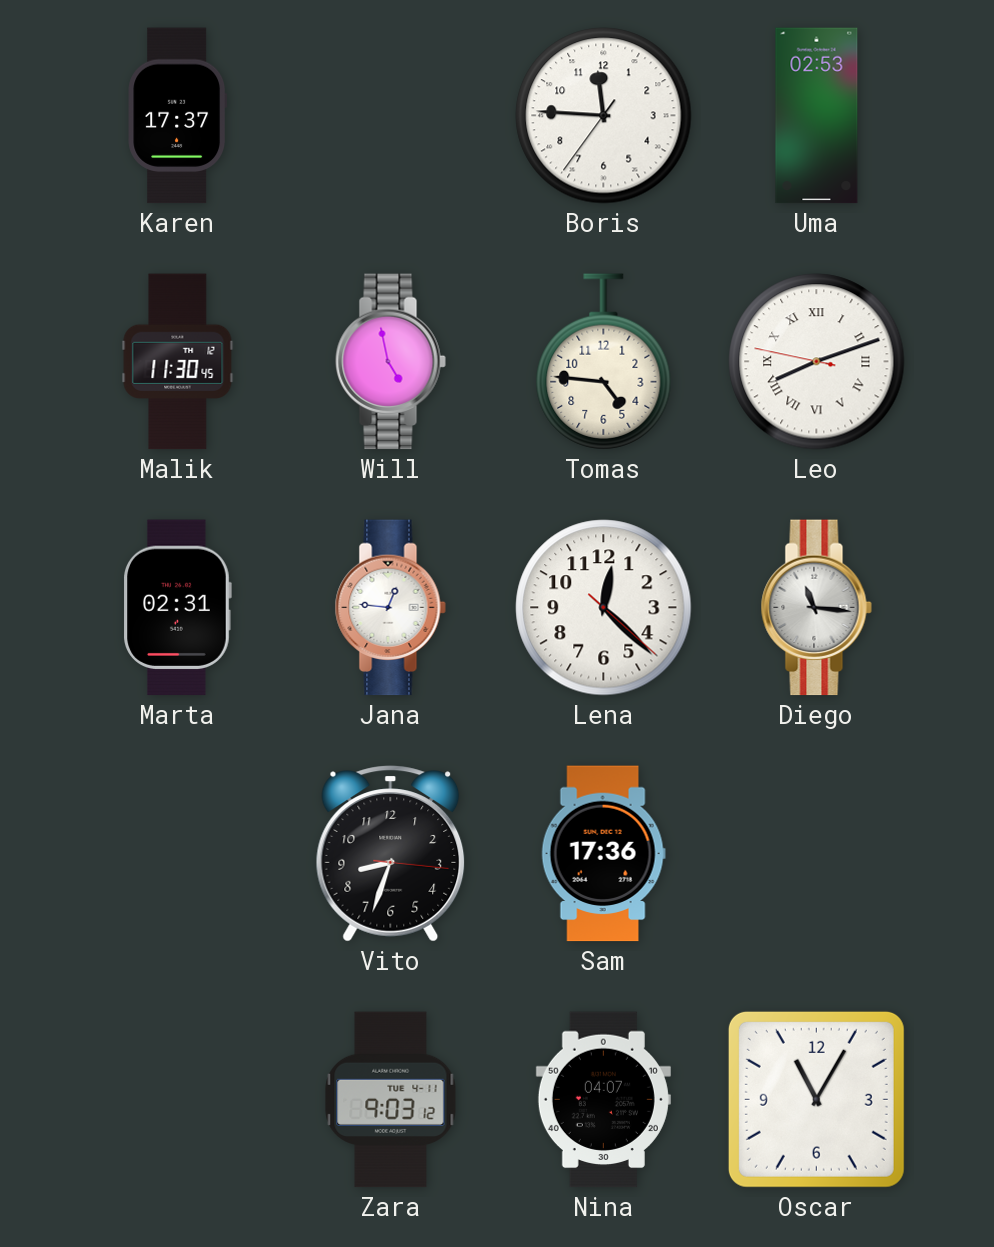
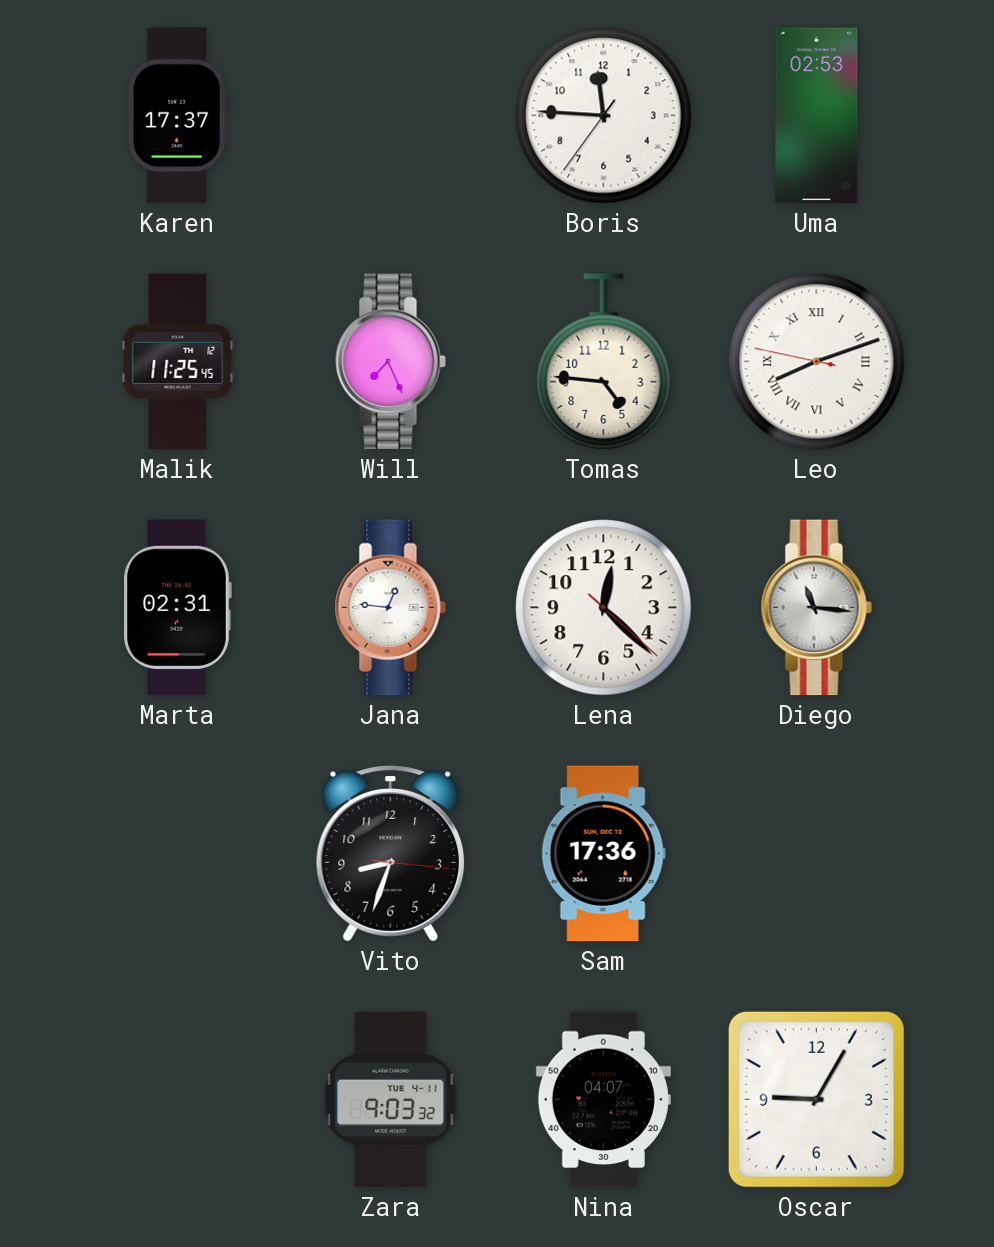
Malik: 11:30 -> 11:25
Will: 4:58 -> 7:26
Zara: 9:03:12 -> 9:03:32
Oscar: 11:05 -> 9:05
